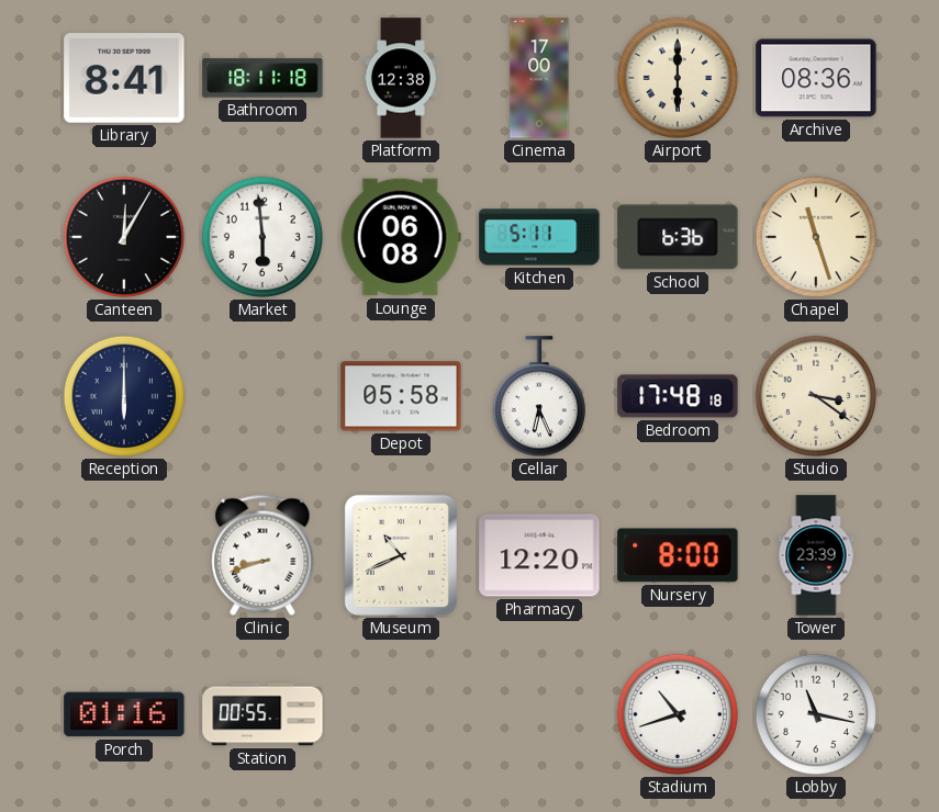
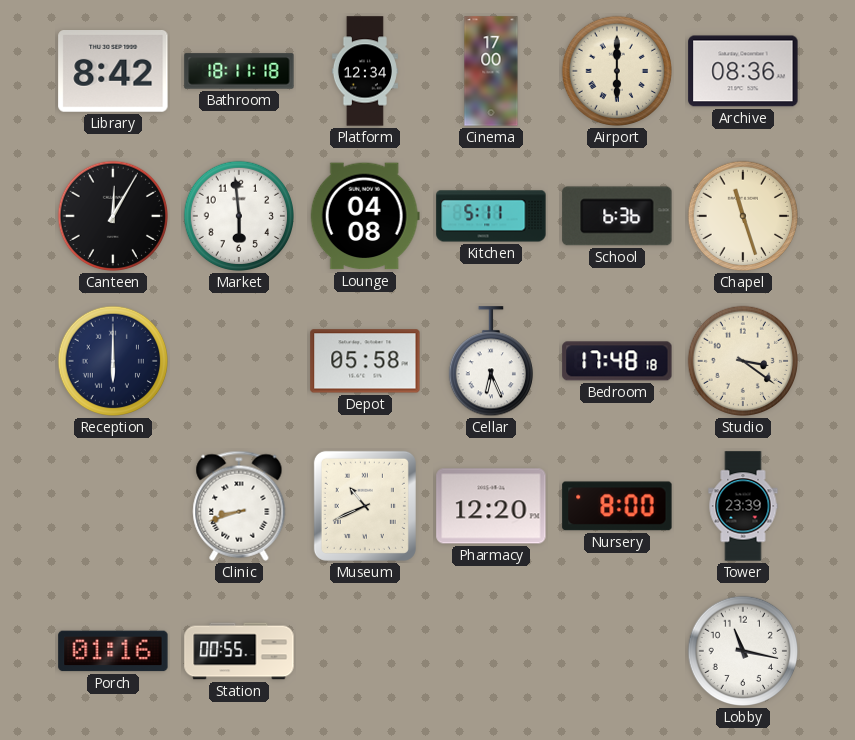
Library: 8:41 -> 8:42
Platform: 12:38 -> 12:34
Lounge: 06:08 -> 04:08
Stadium: 10:42 -> none
